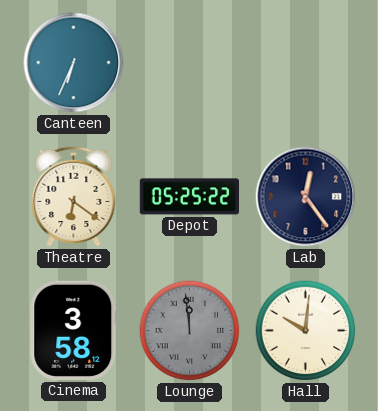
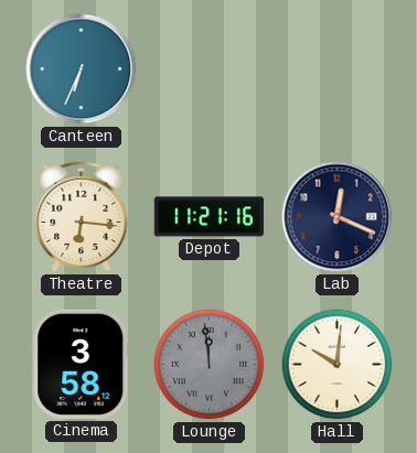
Theatre: 6:21 -> 6:16
Depot: 05:25 -> 11:21
Lab: 12:24 -> 12:19
